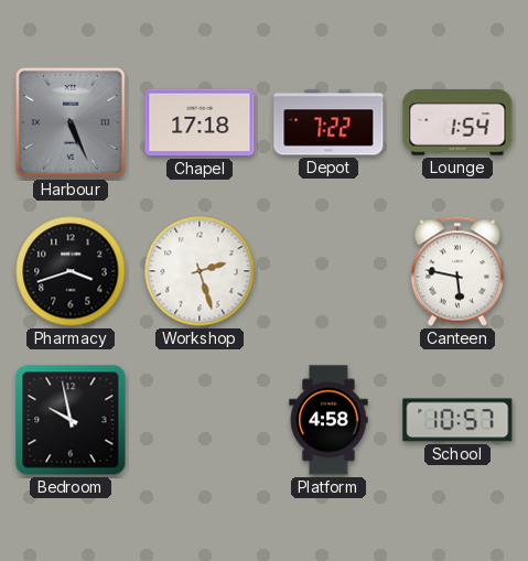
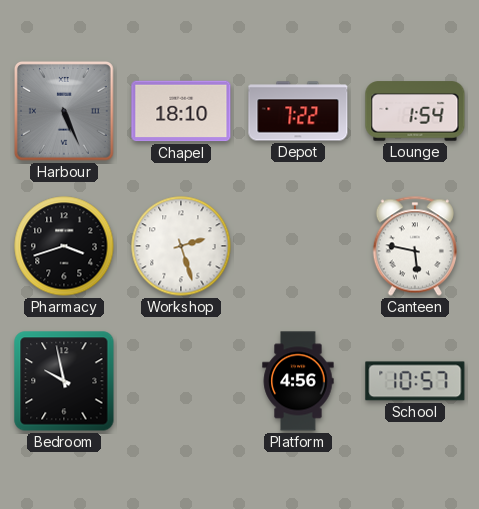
Chapel: 17:18 -> 18:10
Platform: 4:58 -> 4:56
